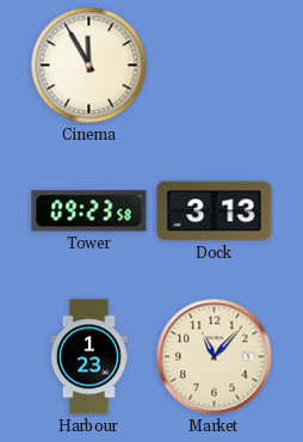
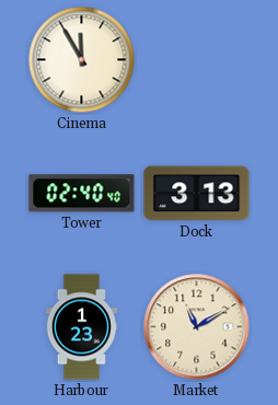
Tower: 09:23 -> 02:40
Market: 11:07 -> 11:10
